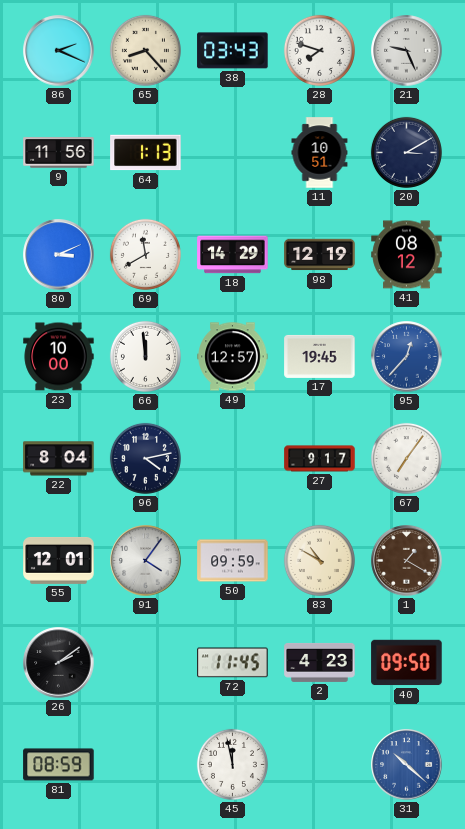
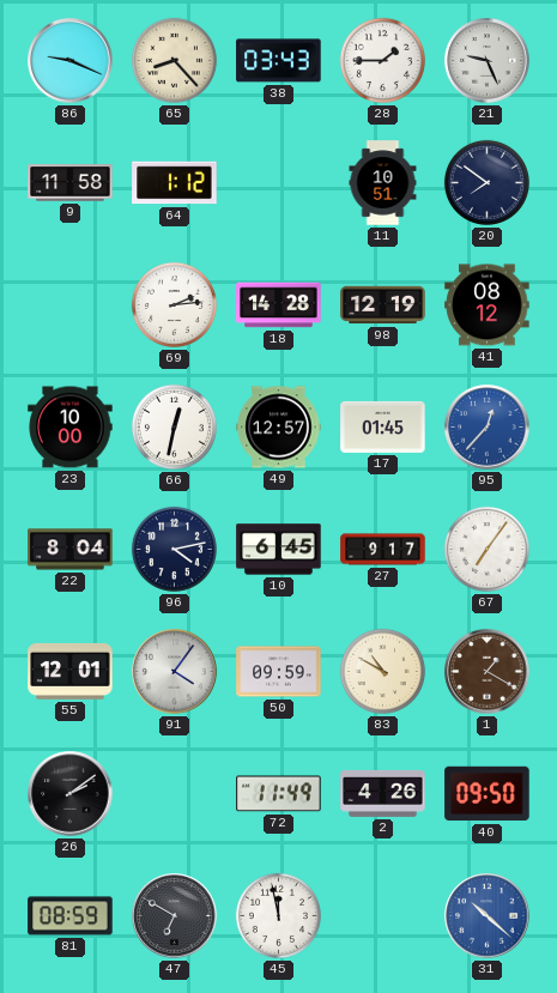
86: 2:19 -> 9:19
28: 7:48 -> 1:45
9: 11:56 -> 11:58
64: 1:13 -> 1:12
20: 3:10 -> 7:51
80: 3:11 -> none
69: 11:40 -> 2:14
18: 14:29 -> 14:28
66: 11:59 -> 12:32
17: 19:45 -> 01:45
10: none -> 6:45
72: 11:45 -> 11:49
2: 4:23 -> 4:26
47: none -> 6:50
